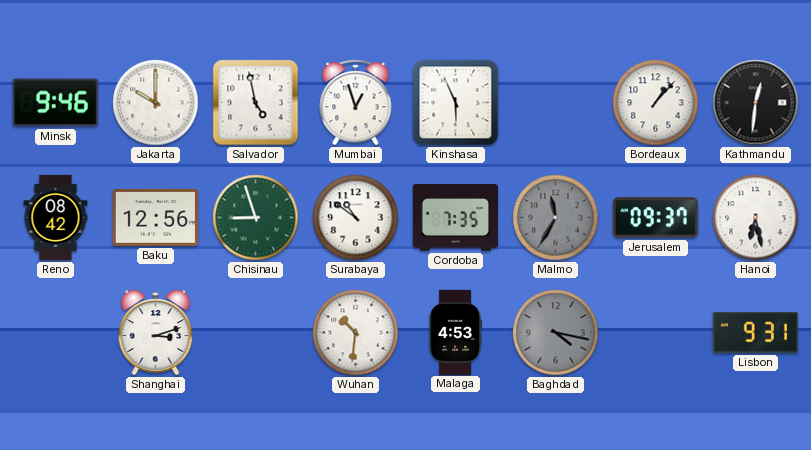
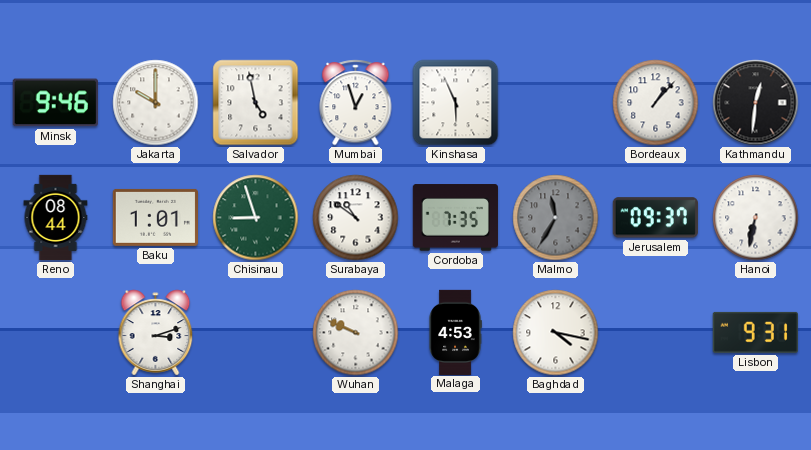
Reno: 08:42 -> 08:44
Baku: 12:56 -> 1:01
Hanoi: 6:28 -> 6:32
Wuhan: 10:31 -> 9:49
Baghdad dial: grey -> white
